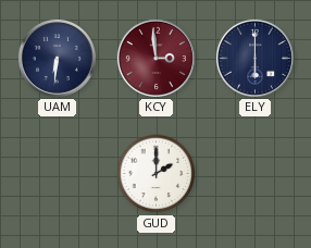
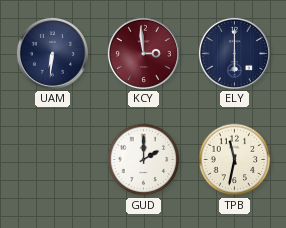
TPB: none -> 11:32
